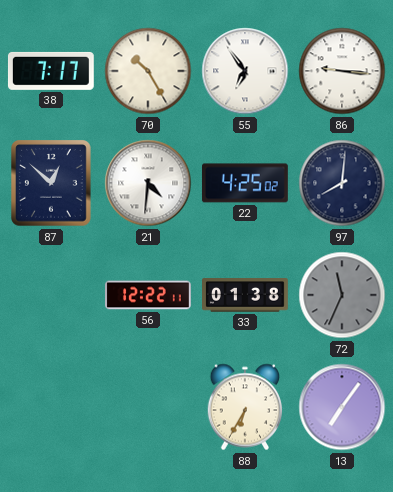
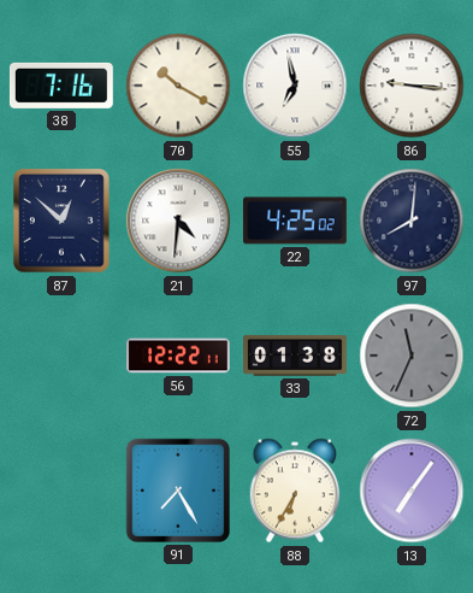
38: 7:17 -> 7:16
70: 10:25 -> 10:20
55: 6:54 -> 6:58
91: none -> 7:25
